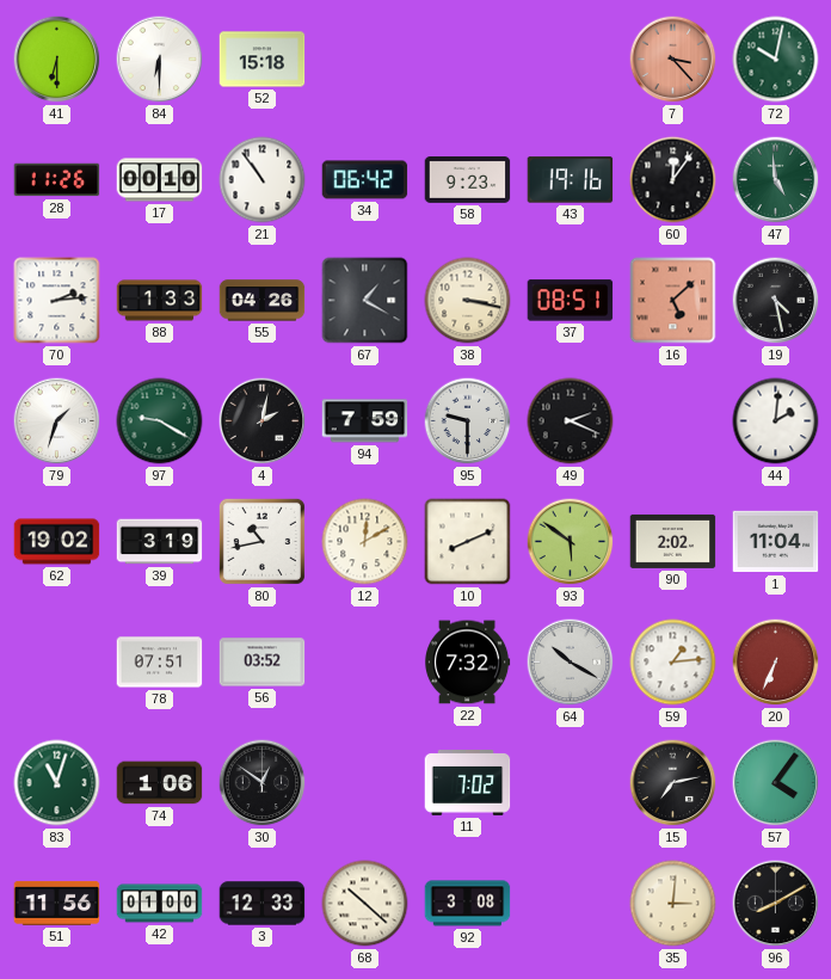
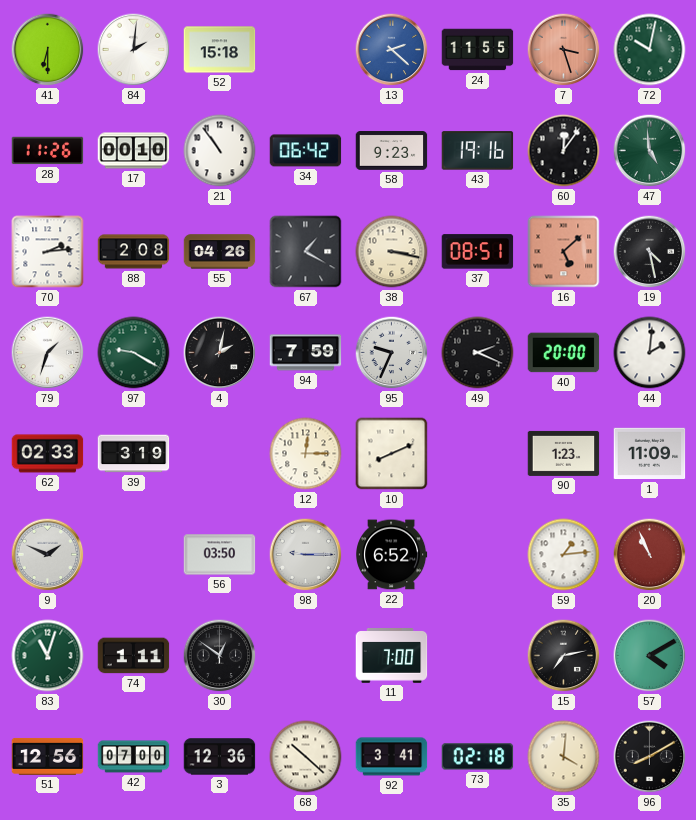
84: 6:30 -> 2:01
13: none -> 2:22
24: none -> 11:55
7: 3:23 -> 3:27
88: 1:33 -> 2:08
95: 9:30 -> 9:34
40: none -> 20:00
62: 19:02 -> 02:33
80: 10:43 -> none
12: 12:10 -> 12:15
93: 5:51 -> none
90: 2:02 -> 1:23
1: 11:04 -> 11:09
9: none -> 1:49
78: 07:51 -> none
56: 03:52 -> 03:50
98: none -> 9:15
22: 7:32 -> 6:52
64: 10:20 -> none
20: 6:34 -> 10:56
74: 1:06 -> 1:11
11: 7:02 -> 7:00
57: 4:06 -> 4:10
51: 11:56 -> 12:56
42: 01:00 -> 07:00
3: 12:33 -> 12:36
92: 3:08 -> 3:41
73: none -> 02:18
35: 3:01 -> 4:01
